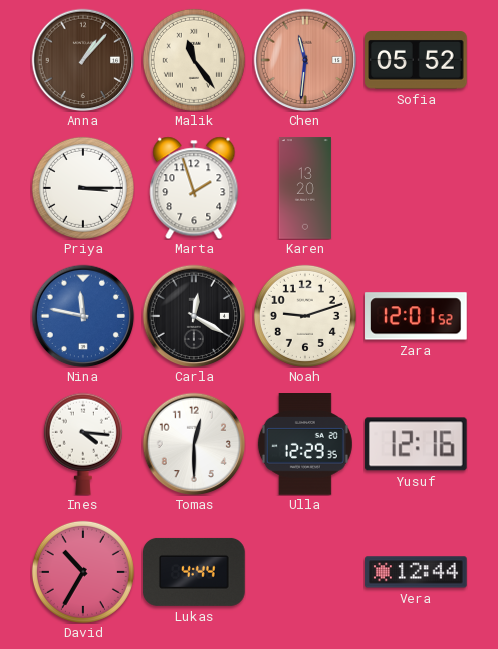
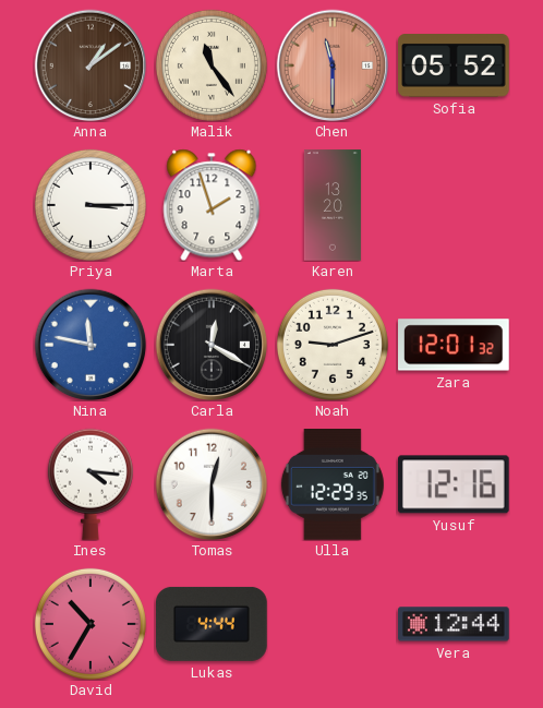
Anna: 1:07 -> 1:09
Chen: 11:31 -> 11:30
Zara: 12:01:52 -> 12:01:32
